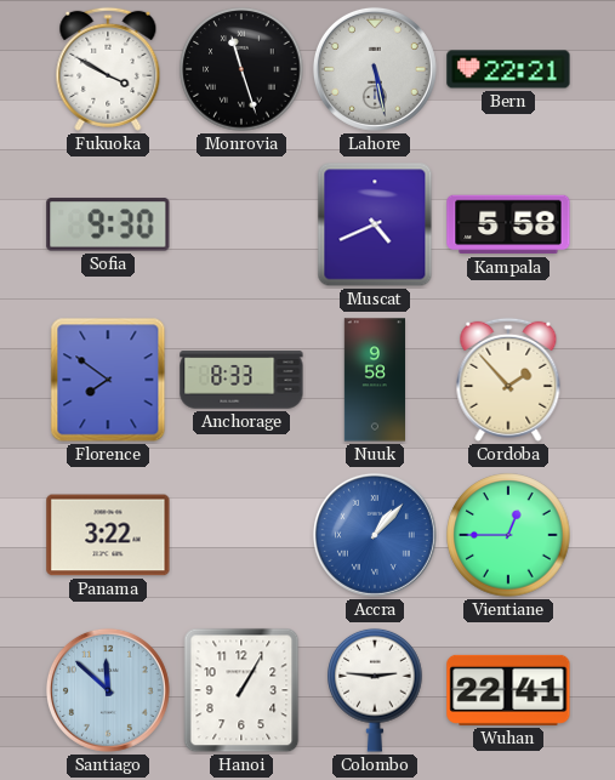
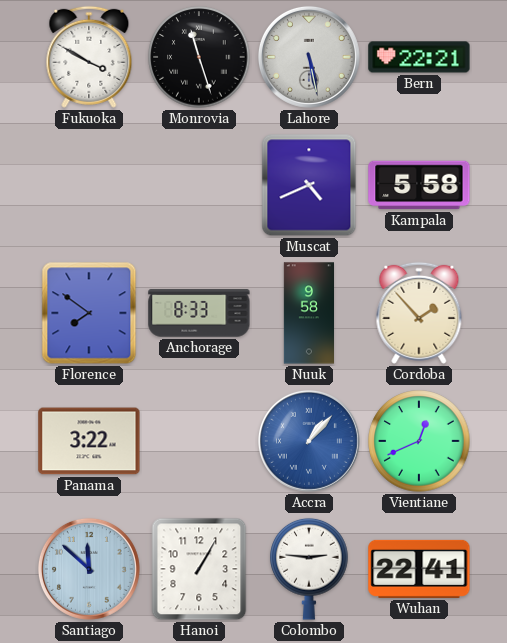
Sofia: 9:30 -> none
Vientiane: 12:45 -> 12:41
